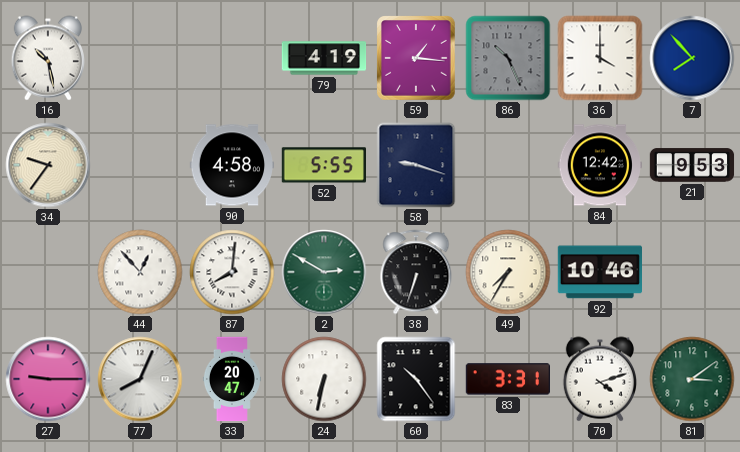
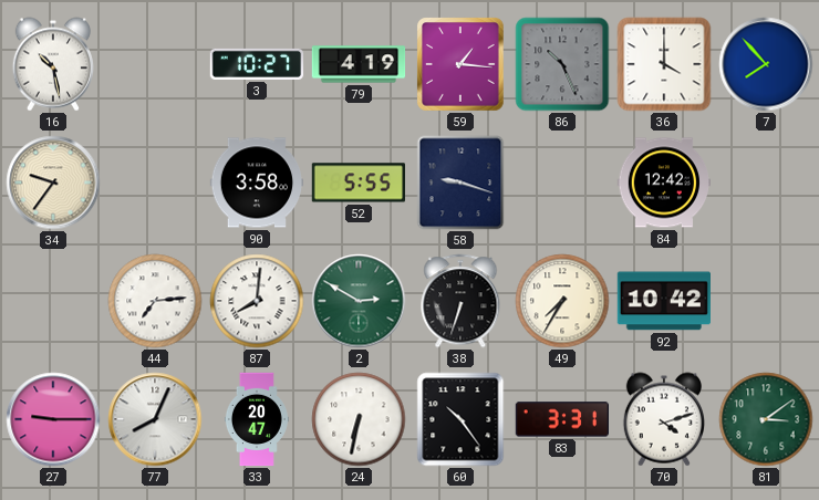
3: none -> 10:27
90: 4:58 -> 3:58
21: 9:53 -> none
44: 12:53 -> 7:14
92: 10:46 -> 10:42
